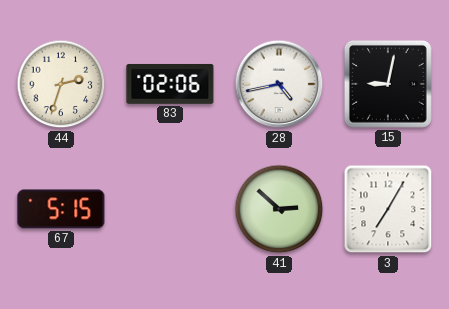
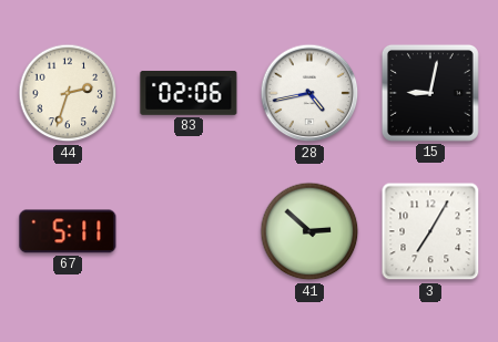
67: 5:15 -> 5:11
